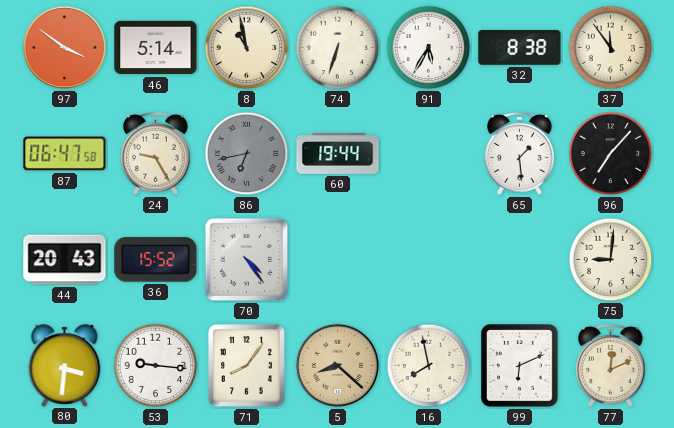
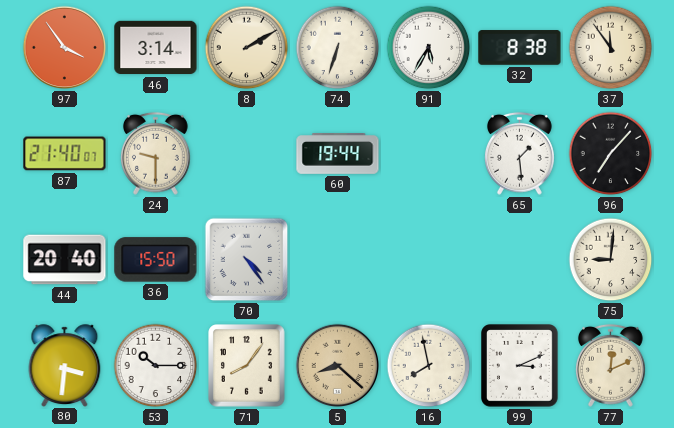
97: 3:51 -> 3:54
46: 5:14 -> 3:14
8: 10:58 -> 2:10
87: 06:47 -> 21:40
24: 9:25 -> 9:30
86: 6:43 -> none
44: 20:43 -> 20:40
36: 15:52 -> 15:50
53: 9:16 -> 10:15
99: 6:11 -> 3:11
